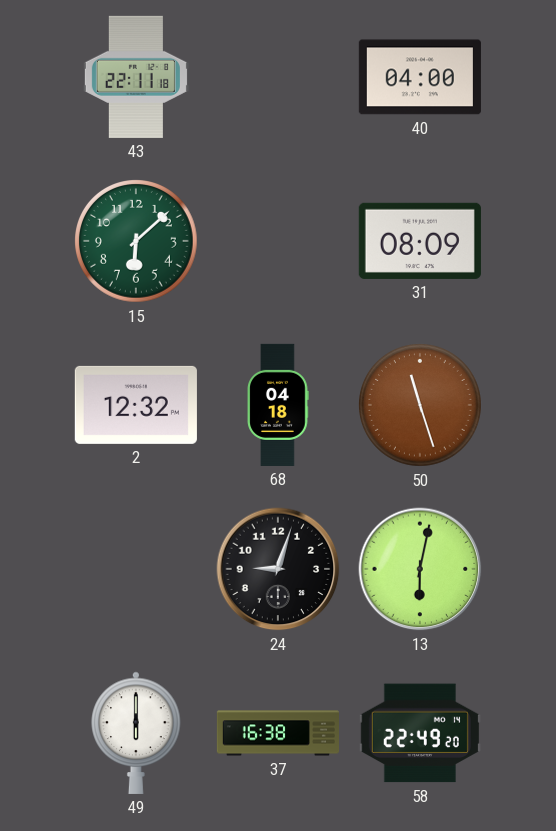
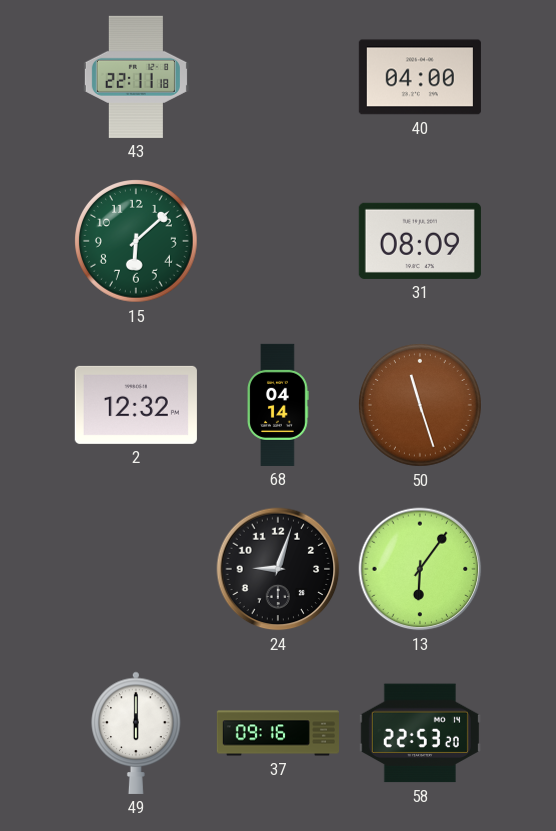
68: 04:18 -> 04:14
13: 6:02 -> 6:06
37: 16:38 -> 09:16
58: 22:49 -> 22:53
